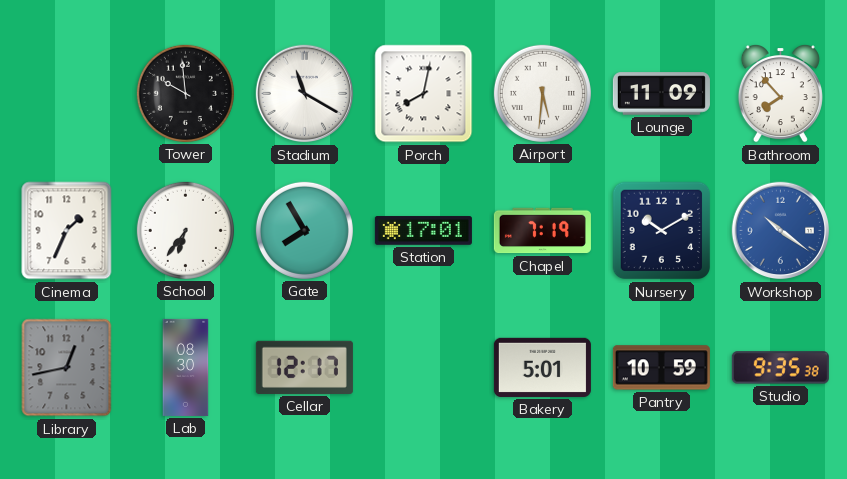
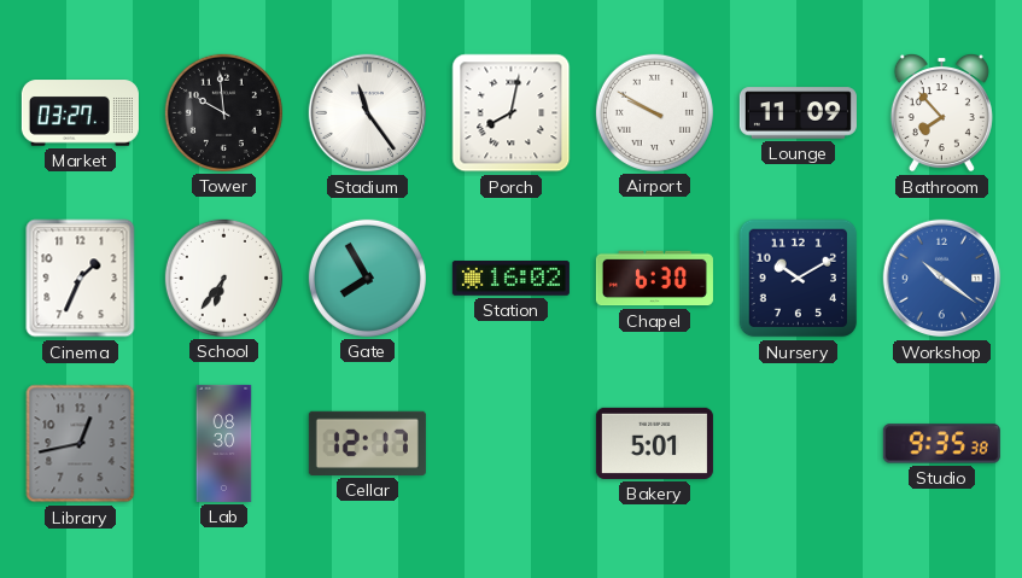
Market: none -> 03:27
Stadium: 11:20 -> 11:24
Airport: 5:31 -> 9:50
Station: 17:01 -> 16:02
Chapel: 7:19 -> 6:30
Pantry: 10:59 -> none
